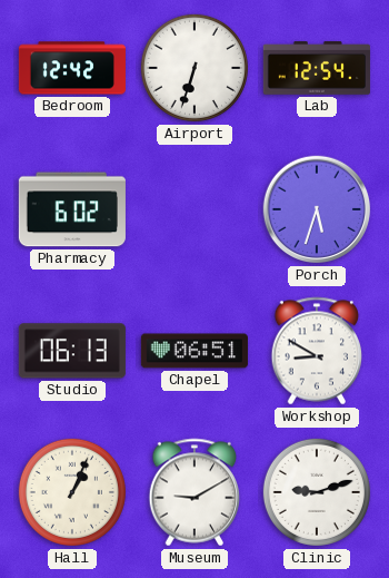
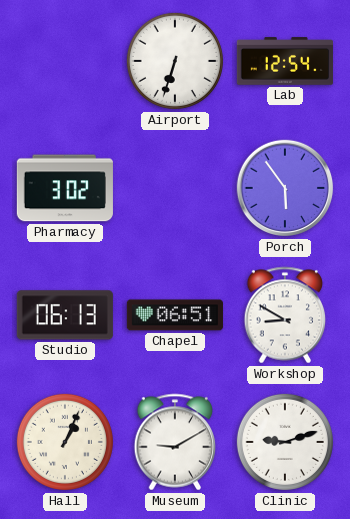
Bedroom: 12:42 -> none
Pharmacy: 6:02 -> 3:02
Porch: 5:33 -> 5:54
